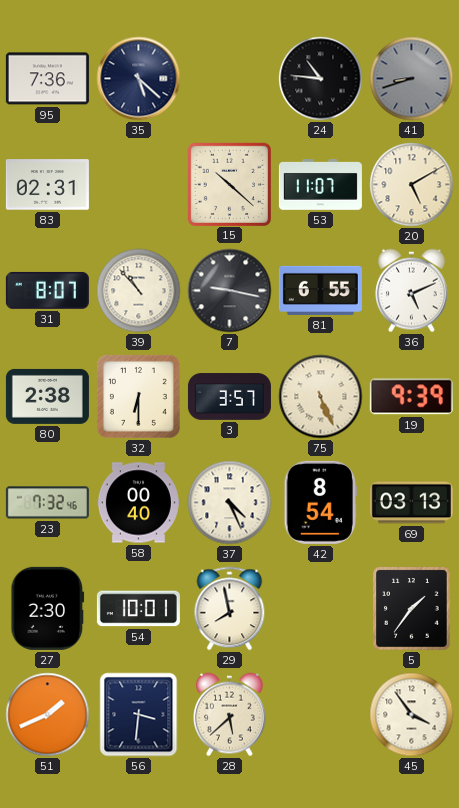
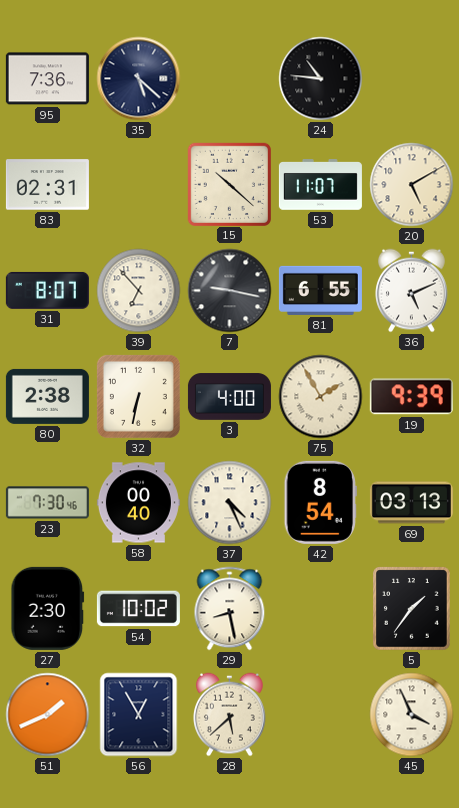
41: 8:42 -> none
39: 10:53 -> 6:53
32: 6:30 -> 6:32
3: 3:57 -> 4:00
75: 5:26 -> 1:55
23: 7:32 -> 7:30
54: 10:01 -> 10:02
29: 7:58 -> 8:28
56: 3:31 -> 12:55
45: 3:54 -> 3:56
